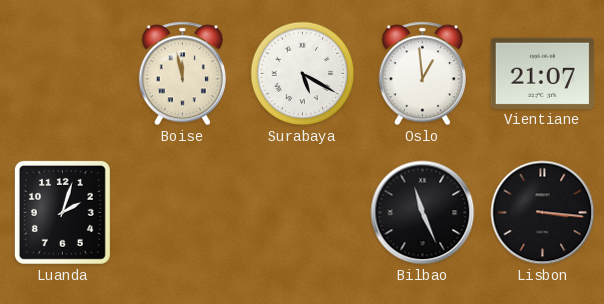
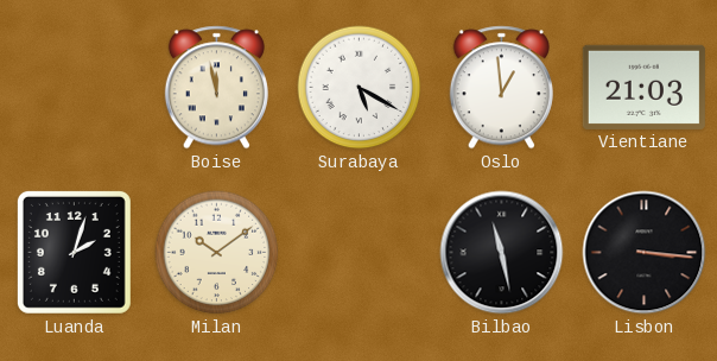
Vientiane: 21:07 -> 21:03
Milan: none -> 10:09
Bilbao: 11:26 -> 11:28
